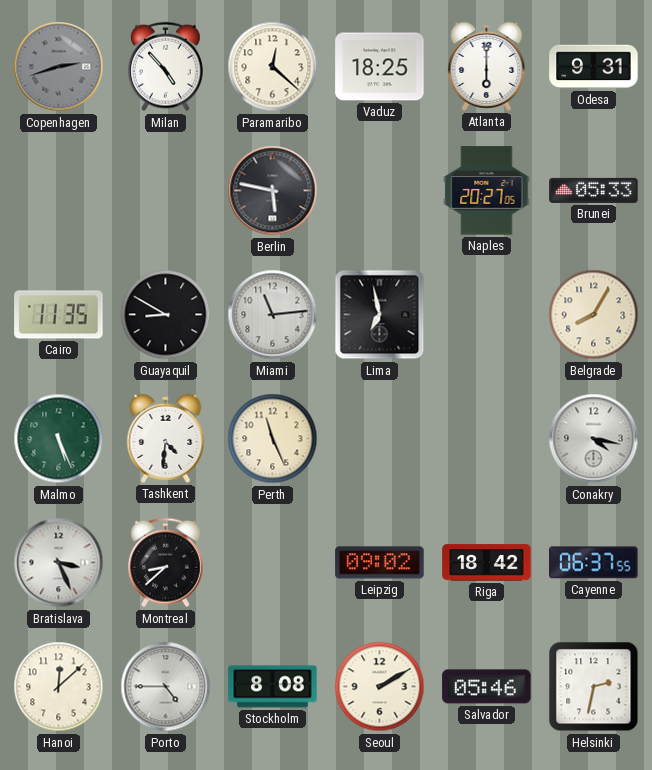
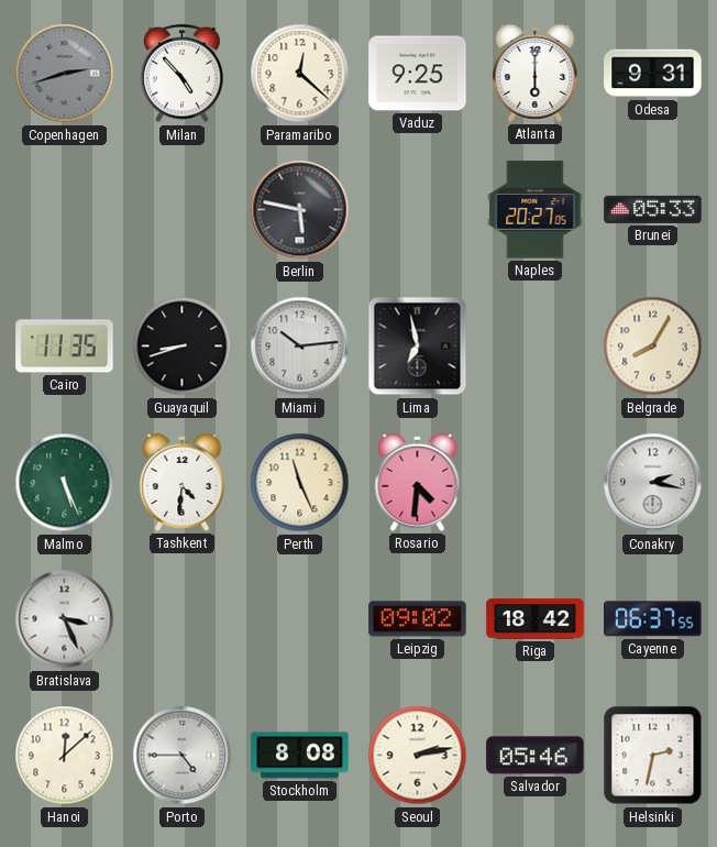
Vaduz: 18:25 -> 9:25
Guayaquil: 8:50 -> 8:42
Miami: 11:14 -> 10:14
Rosario: none -> 4:31
Conakry: 4:17 -> 2:17
Montreal: 8:38 -> none
Seoul: 2:10 -> 2:13
